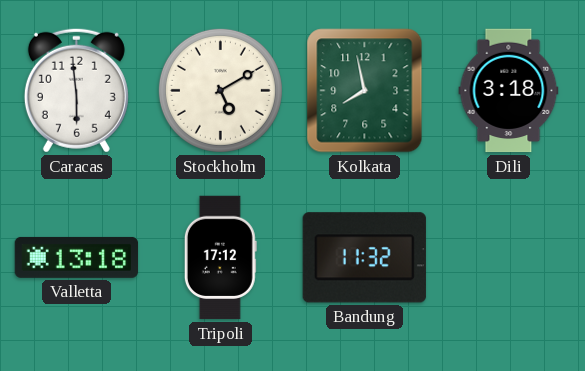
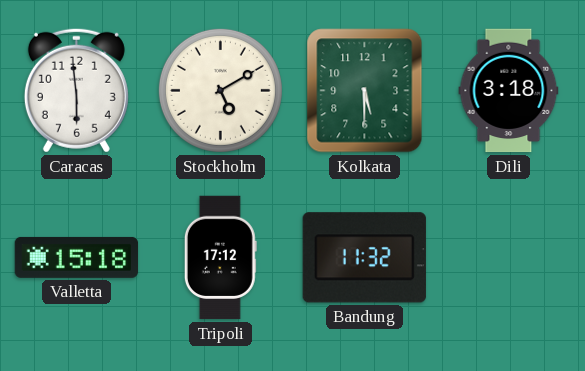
Kolkata: 7:58 -> 5:30
Valletta: 13:18 -> 15:18
